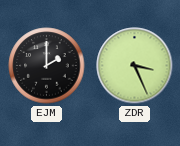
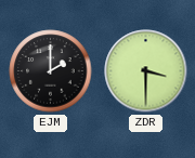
ZDR: 3:26 -> 3:30
